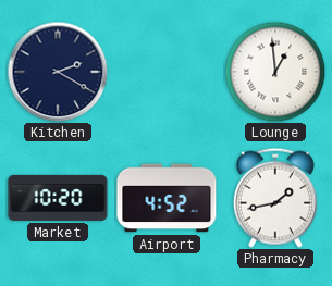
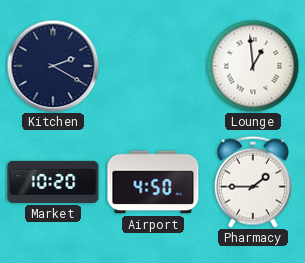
Airport: 4:52 -> 4:50
Pharmacy: 1:43 -> 1:45
